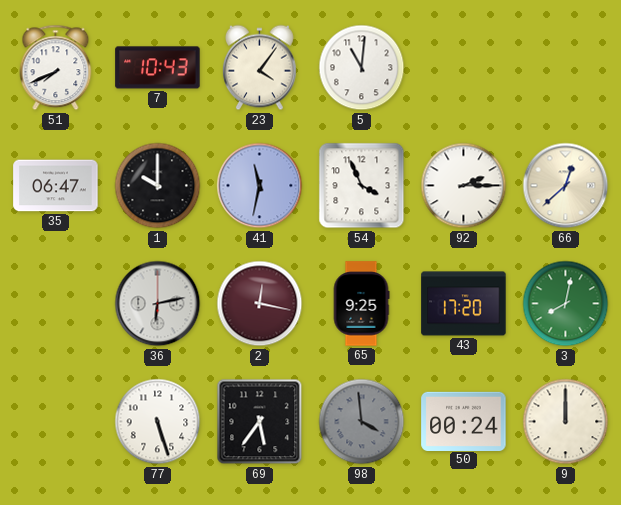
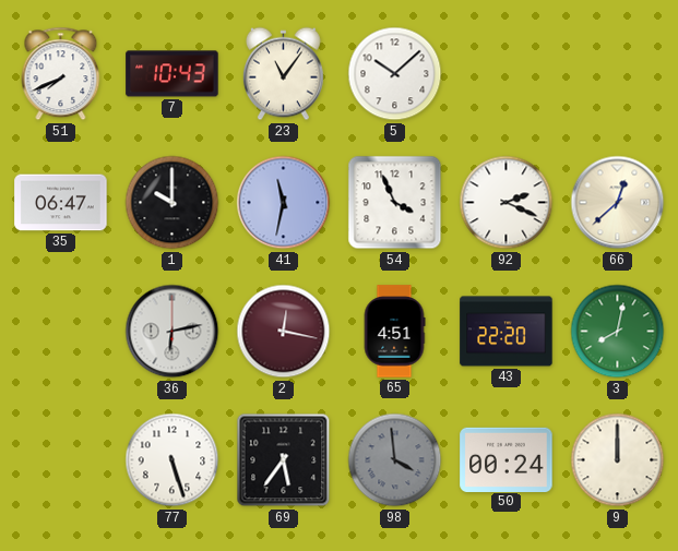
23: 4:06 -> 11:06
5: 11:01 -> 10:08
92: 2:15 -> 2:19
65: 9:25 -> 4:51
43: 17:20 -> 22:20
